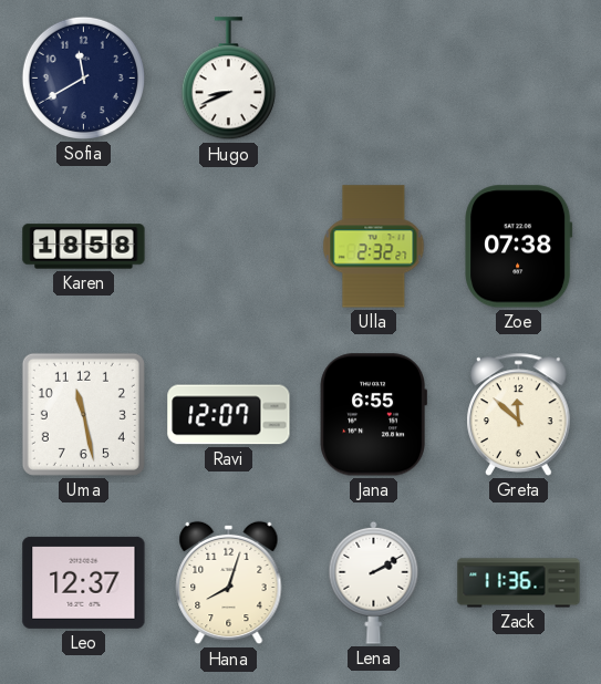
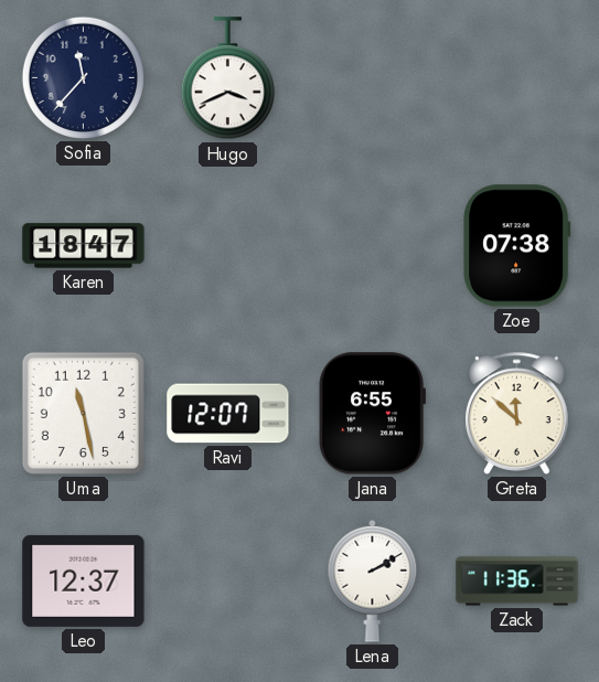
Sofia: 11:40 -> 11:37
Hugo: 8:41 -> 3:41
Karen: 18:58 -> 18:47
Ulla: 2:32 -> none
Hana: 8:03 -> none
